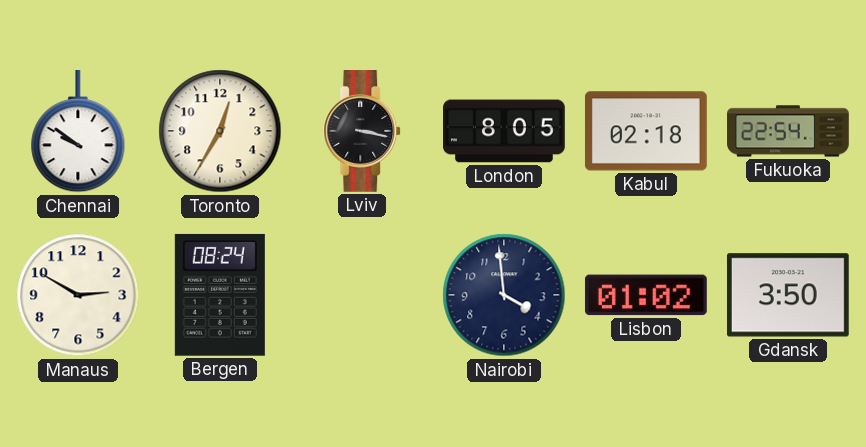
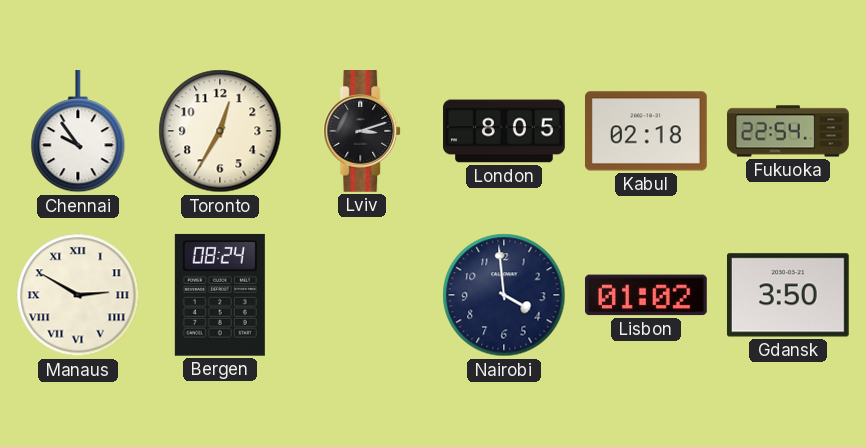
Chennai: 9:51 -> 9:54
Lviv: 3:17 -> 3:12
Manaus numerals: Arabic -> Roman
